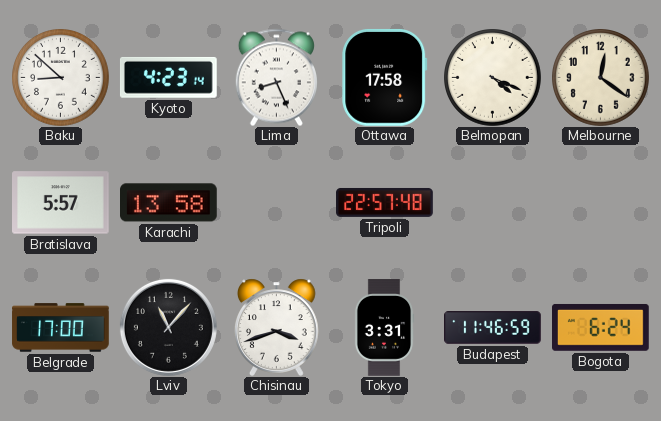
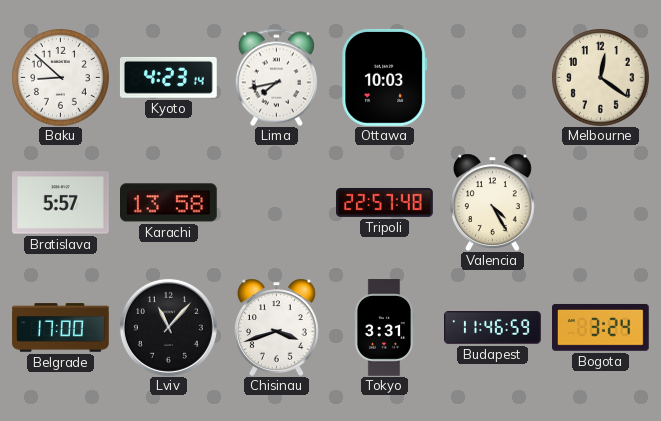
Lima: 8:26 -> 7:43
Ottawa: 17:58 -> 10:03
Belmopan: 4:19 -> none
Valencia: none -> 4:25
Bogota: 6:24 -> 3:24
